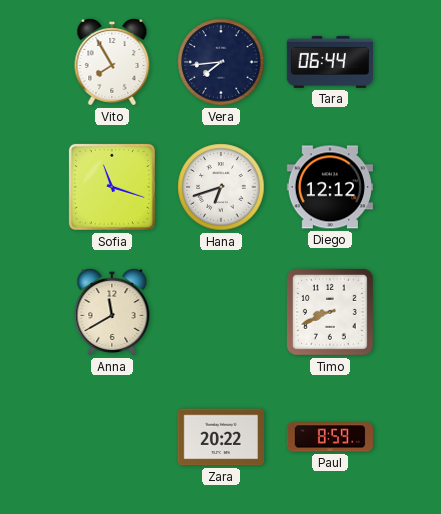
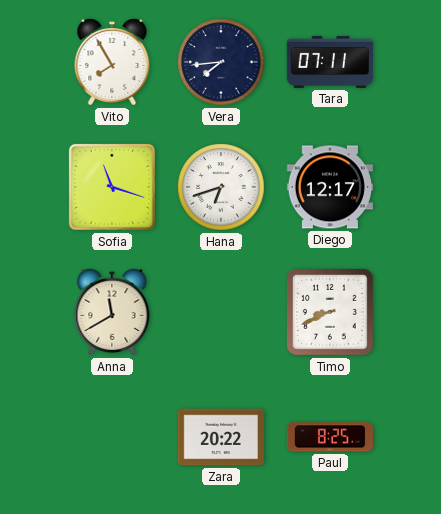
Tara: 06:44 -> 07:11
Diego: 12:12 -> 12:17
Paul: 8:59 -> 8:25
